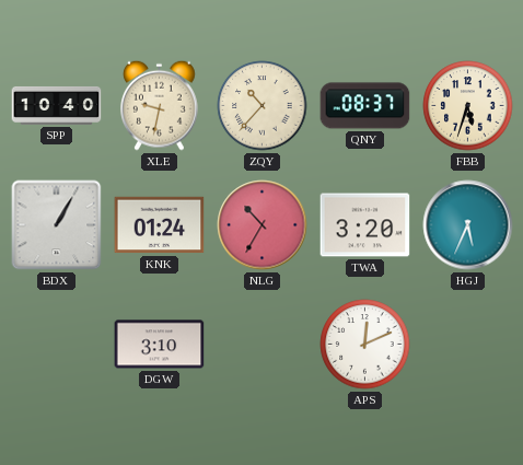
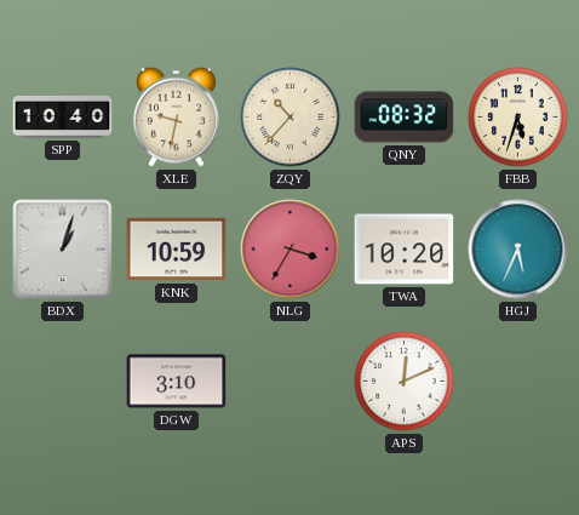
QNY: 08:37 -> 08:32
BDX: 1:05 -> 1:03
KNK: 01:24 -> 10:59
NLG: 10:35 -> 3:35
TWA: 3:20 -> 10:20
